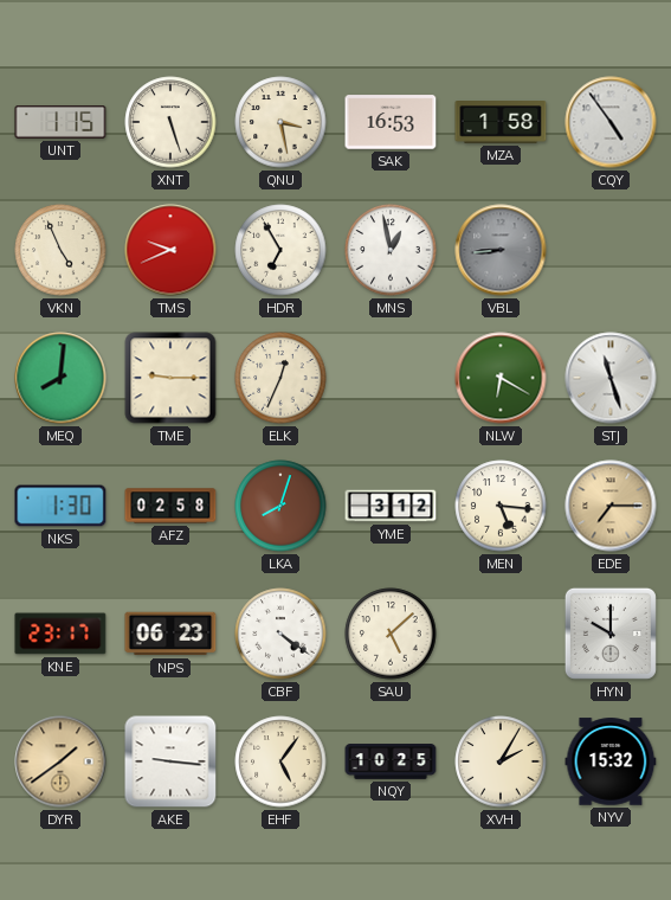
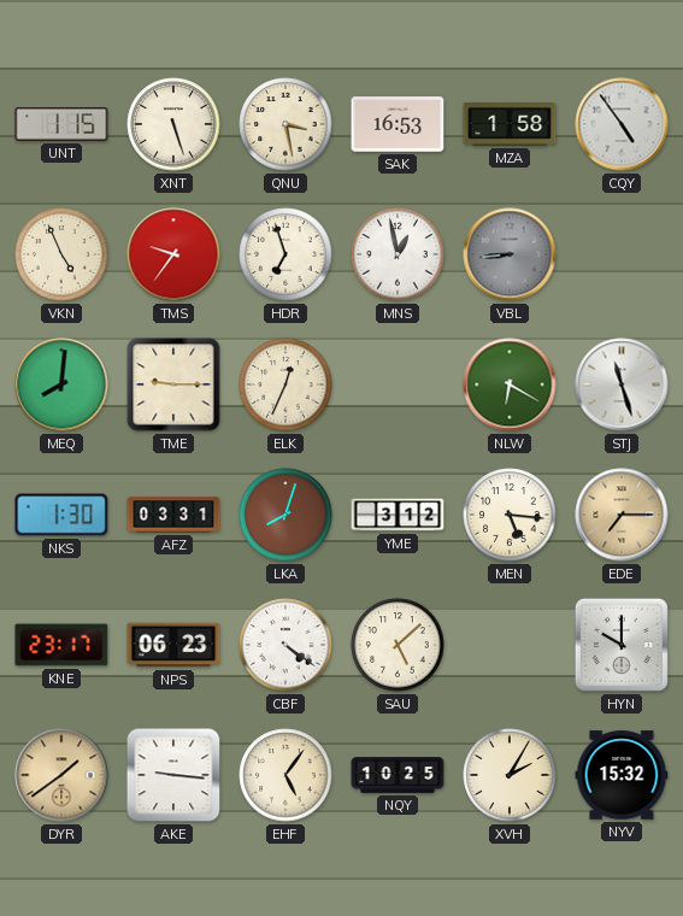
TMS: 9:41 -> 9:36
HDR: 6:55 -> 6:57
AFZ: 02:58 -> 03:31
